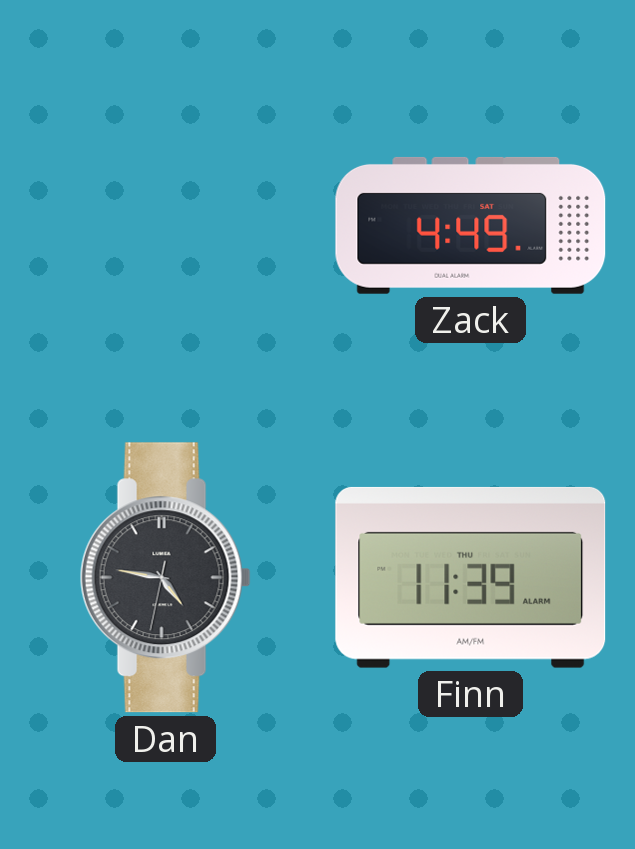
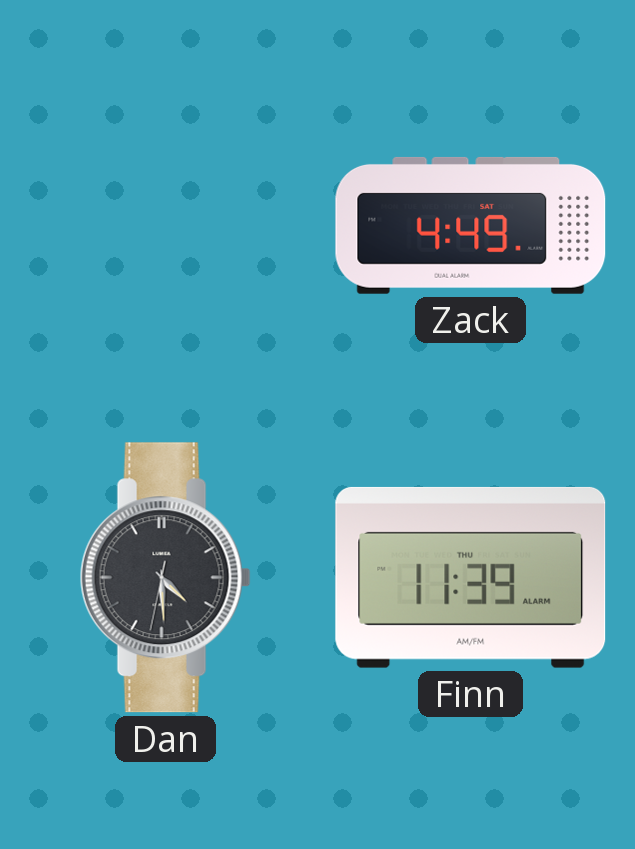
Dan: 4:46 -> 4:29
